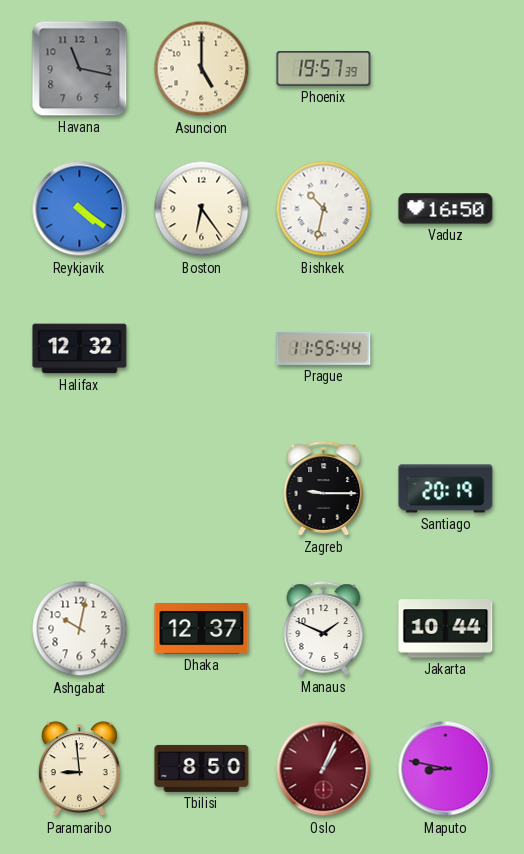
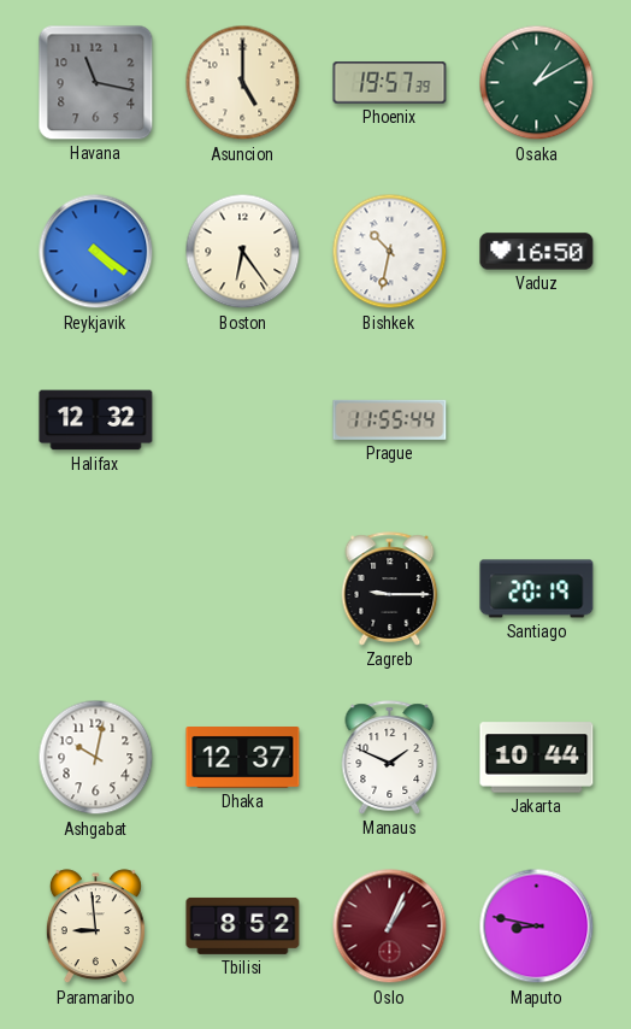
Osaka: none -> 1:10
Tbilisi: 8:50 -> 8:52
